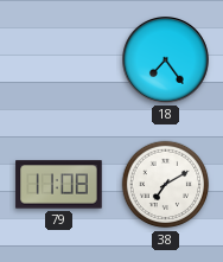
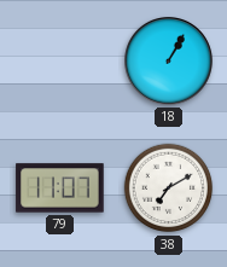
18: 7:24 -> 1:05
79: 11:08 -> 11:07
